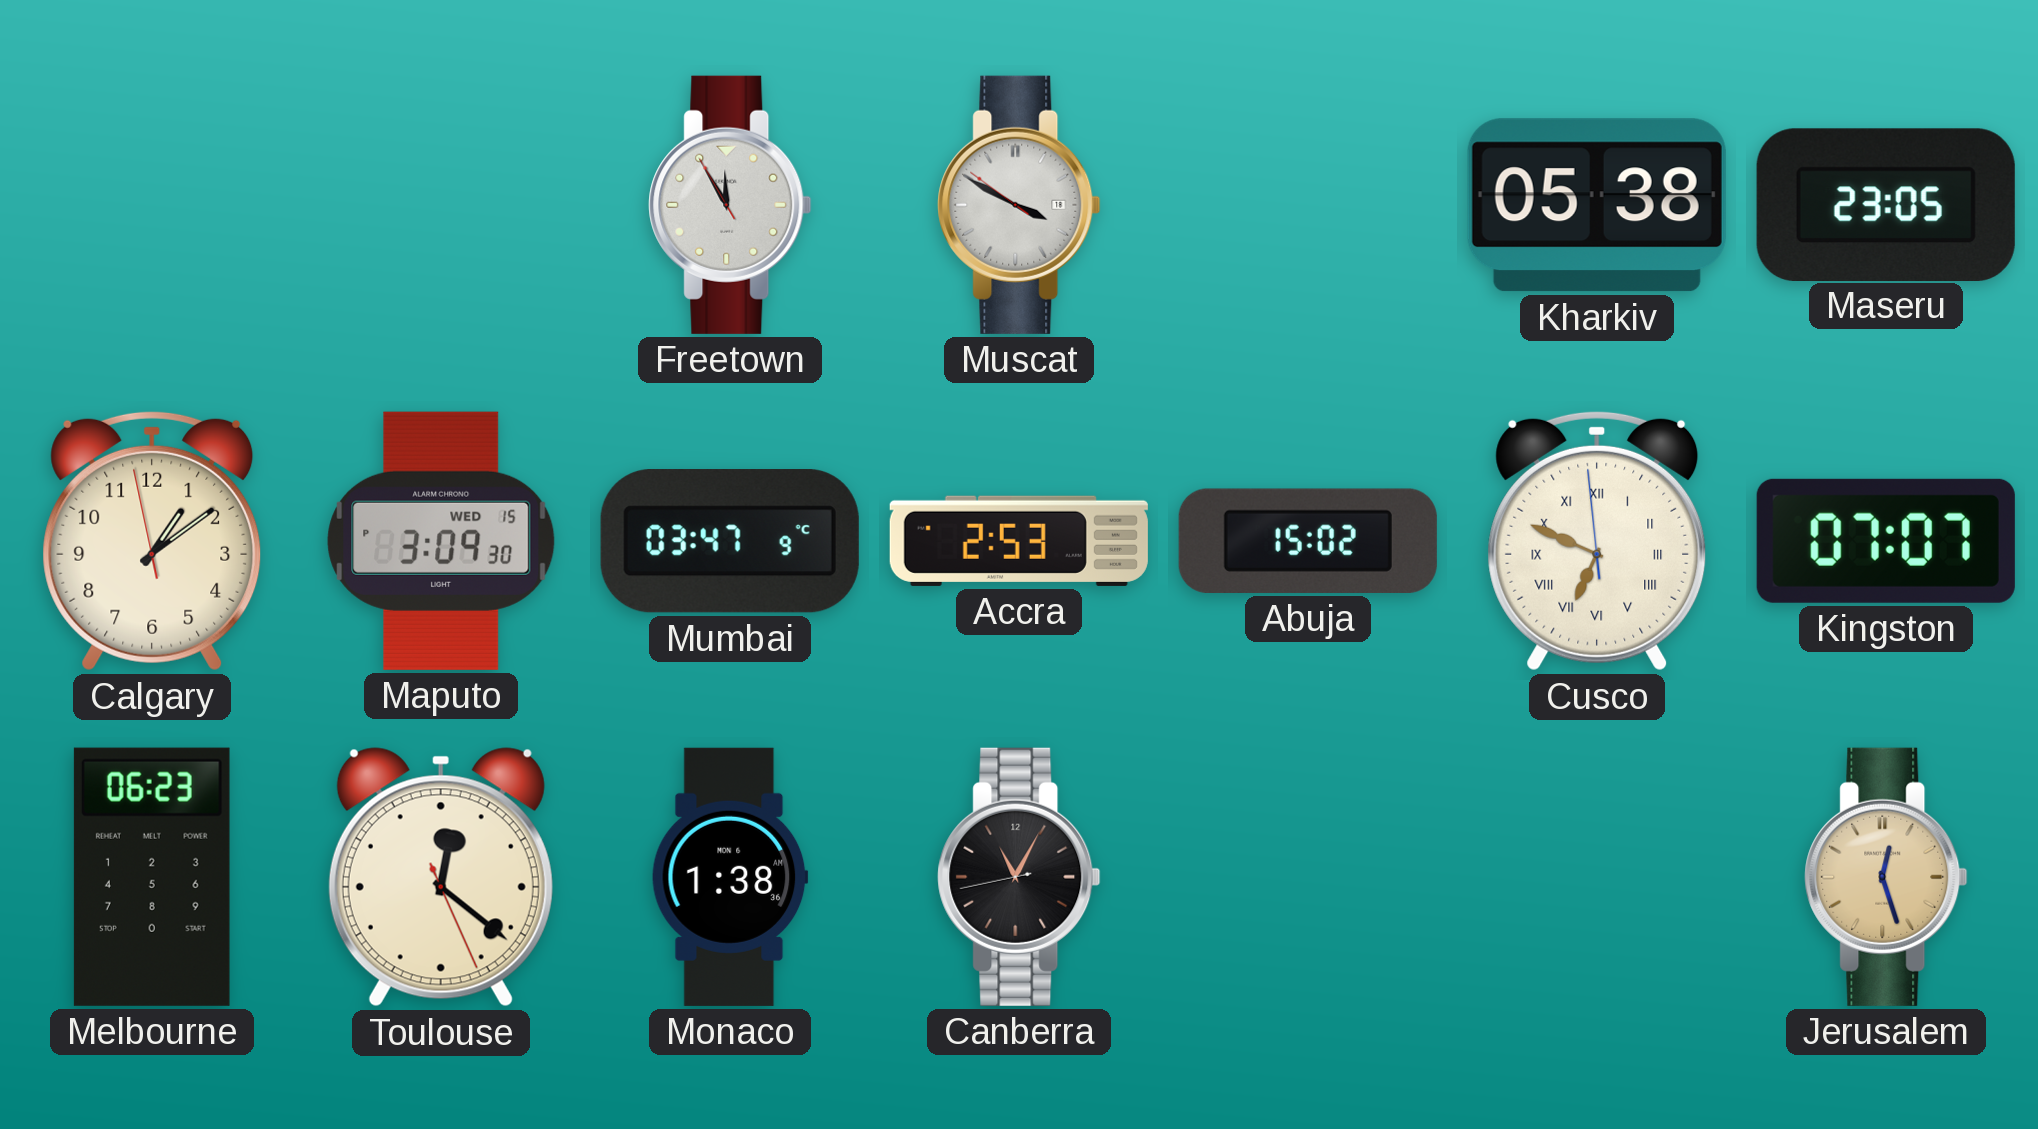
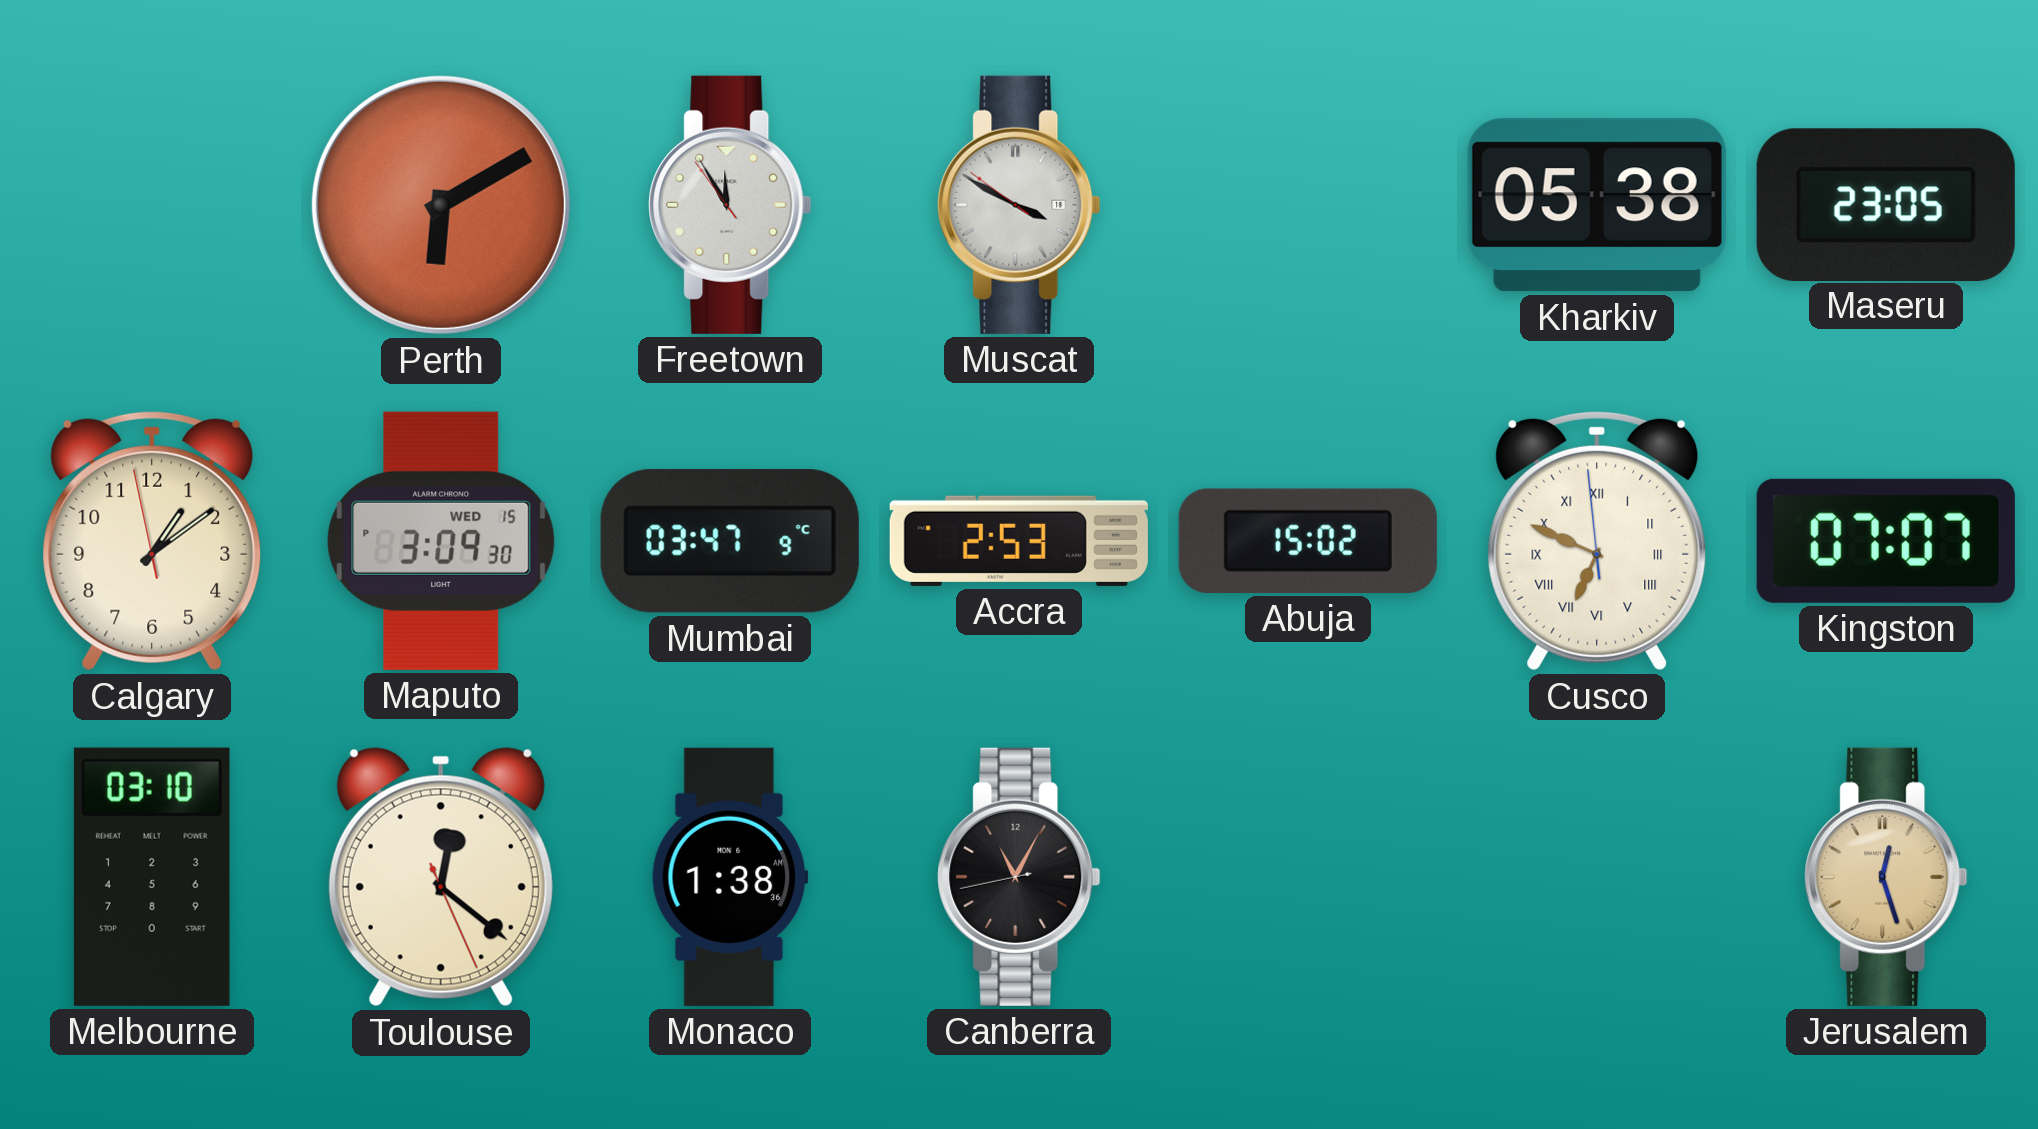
Perth: none -> 6:10
Freetown: 11:54:55 -> 11:54:54
Melbourne: 06:23 -> 03:10
